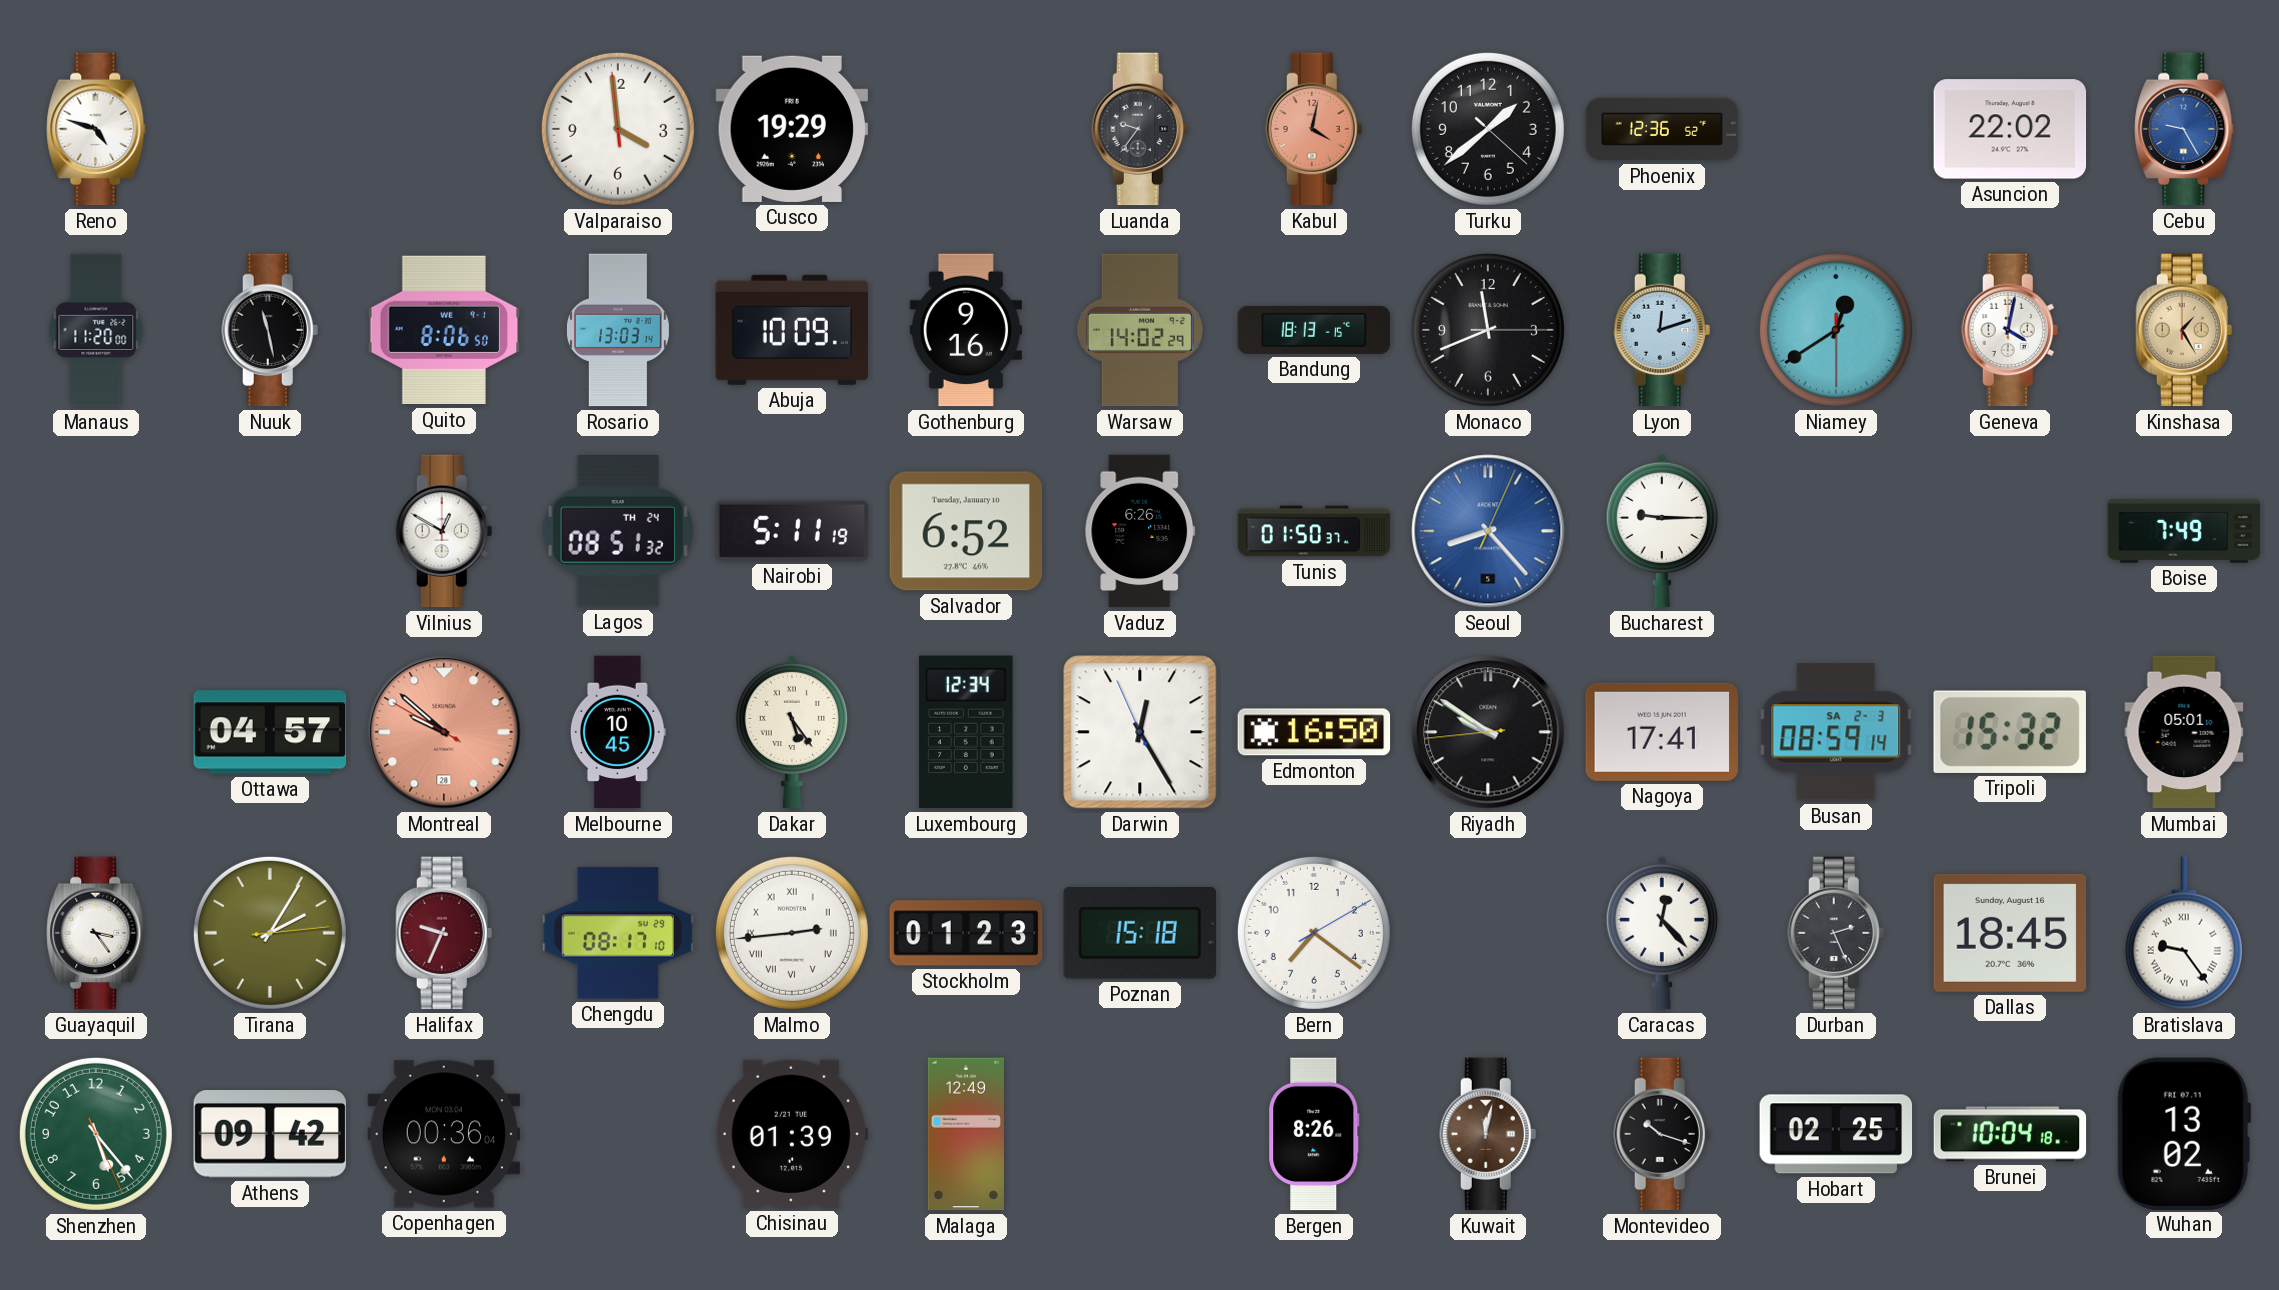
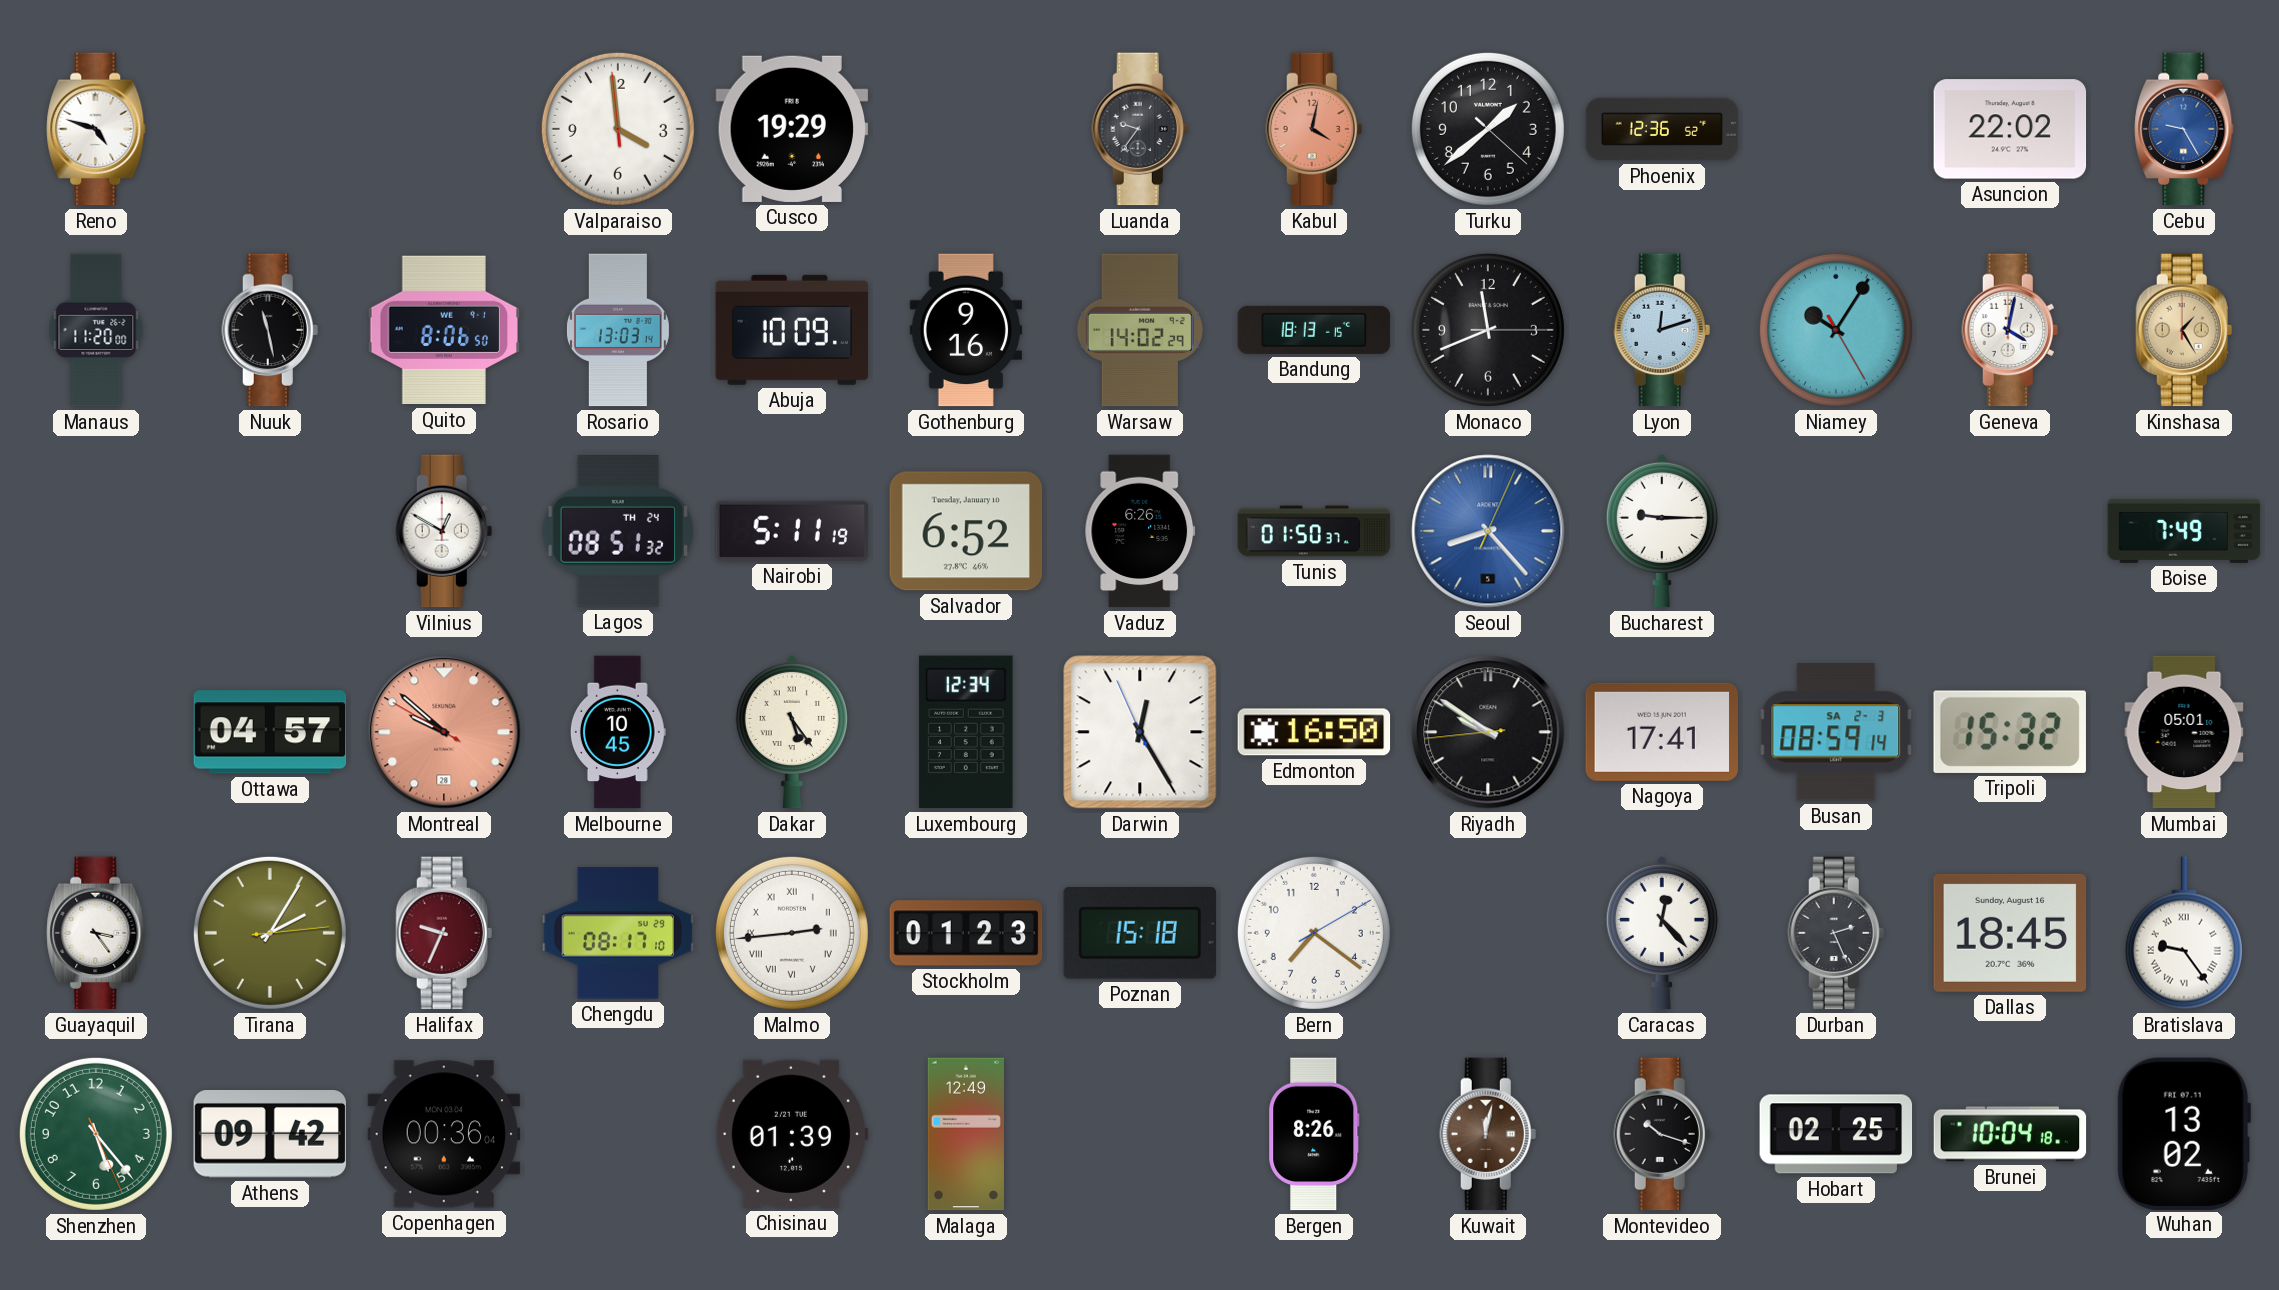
Niamey: 12:39 -> 10:05
